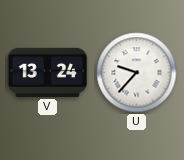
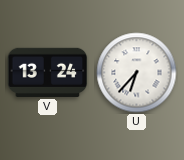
U: 9:37 -> 6:37
